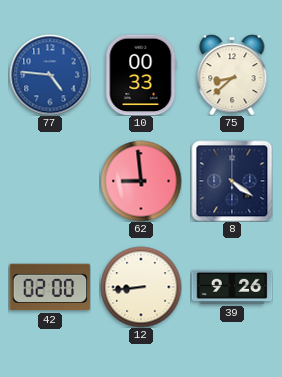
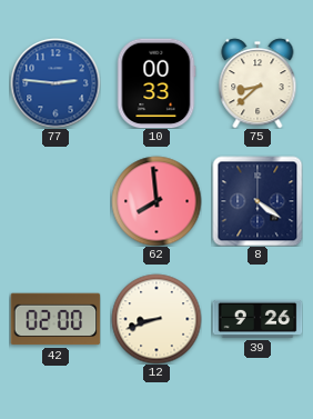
77: 4:46 -> 2:46
62: 8:59 -> 7:59
12: 8:44 -> 8:42
